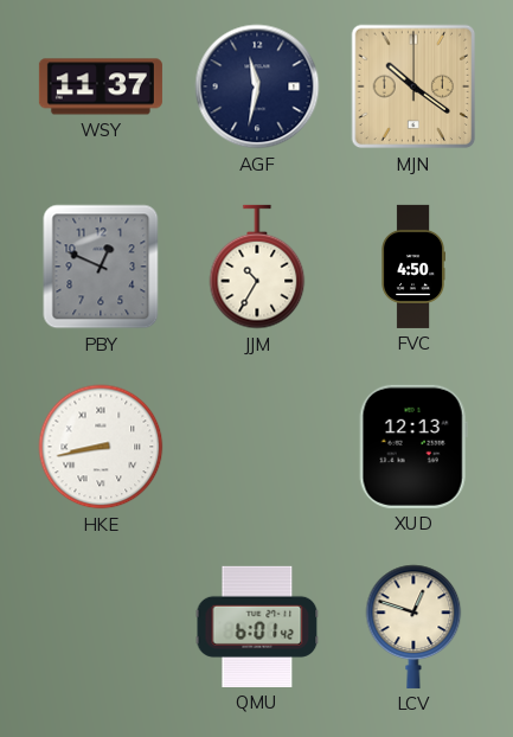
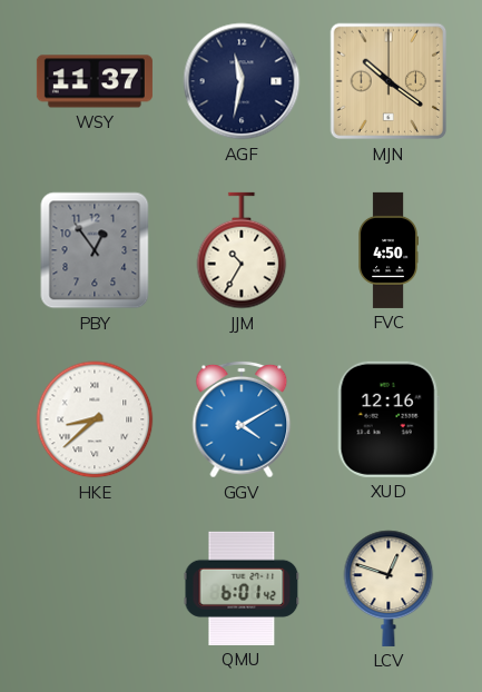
PBY: 12:49 -> 12:54
HKE: 8:43 -> 8:38
GGV: none -> 4:10
XUD: 12:13 -> 12:16
